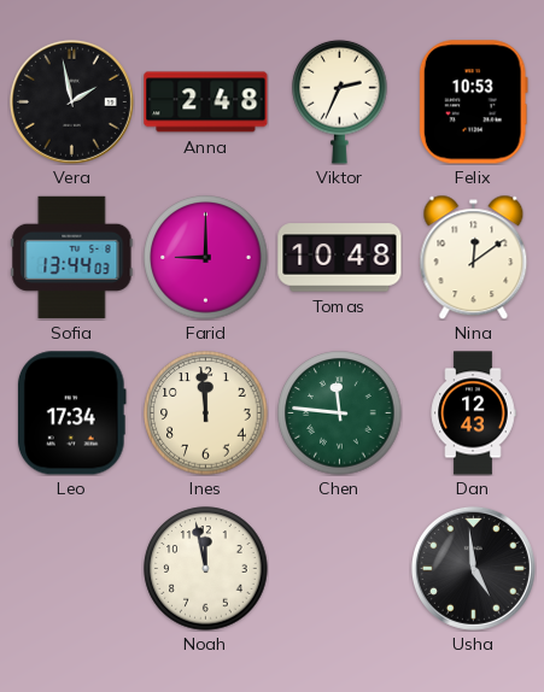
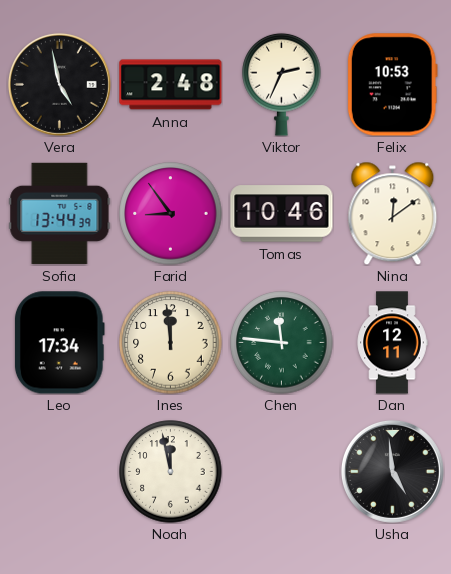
Vera: 1:58 -> 4:58
Sofia: 13:44:03 -> 13:44:39
Farid: 9:00 -> 8:54
Tomas: 10:48 -> 10:46
Dan: 12:43 -> 12:11
